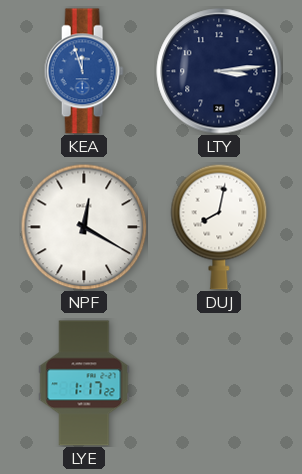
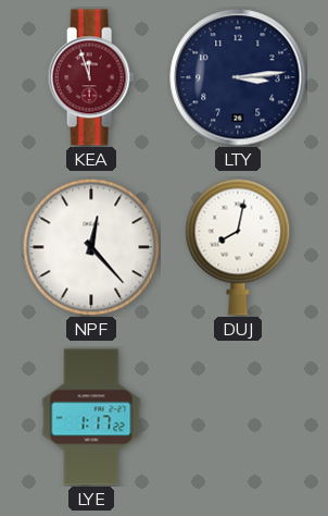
KEA dial: blue -> burgundy
NPF: 12:20 -> 12:23
